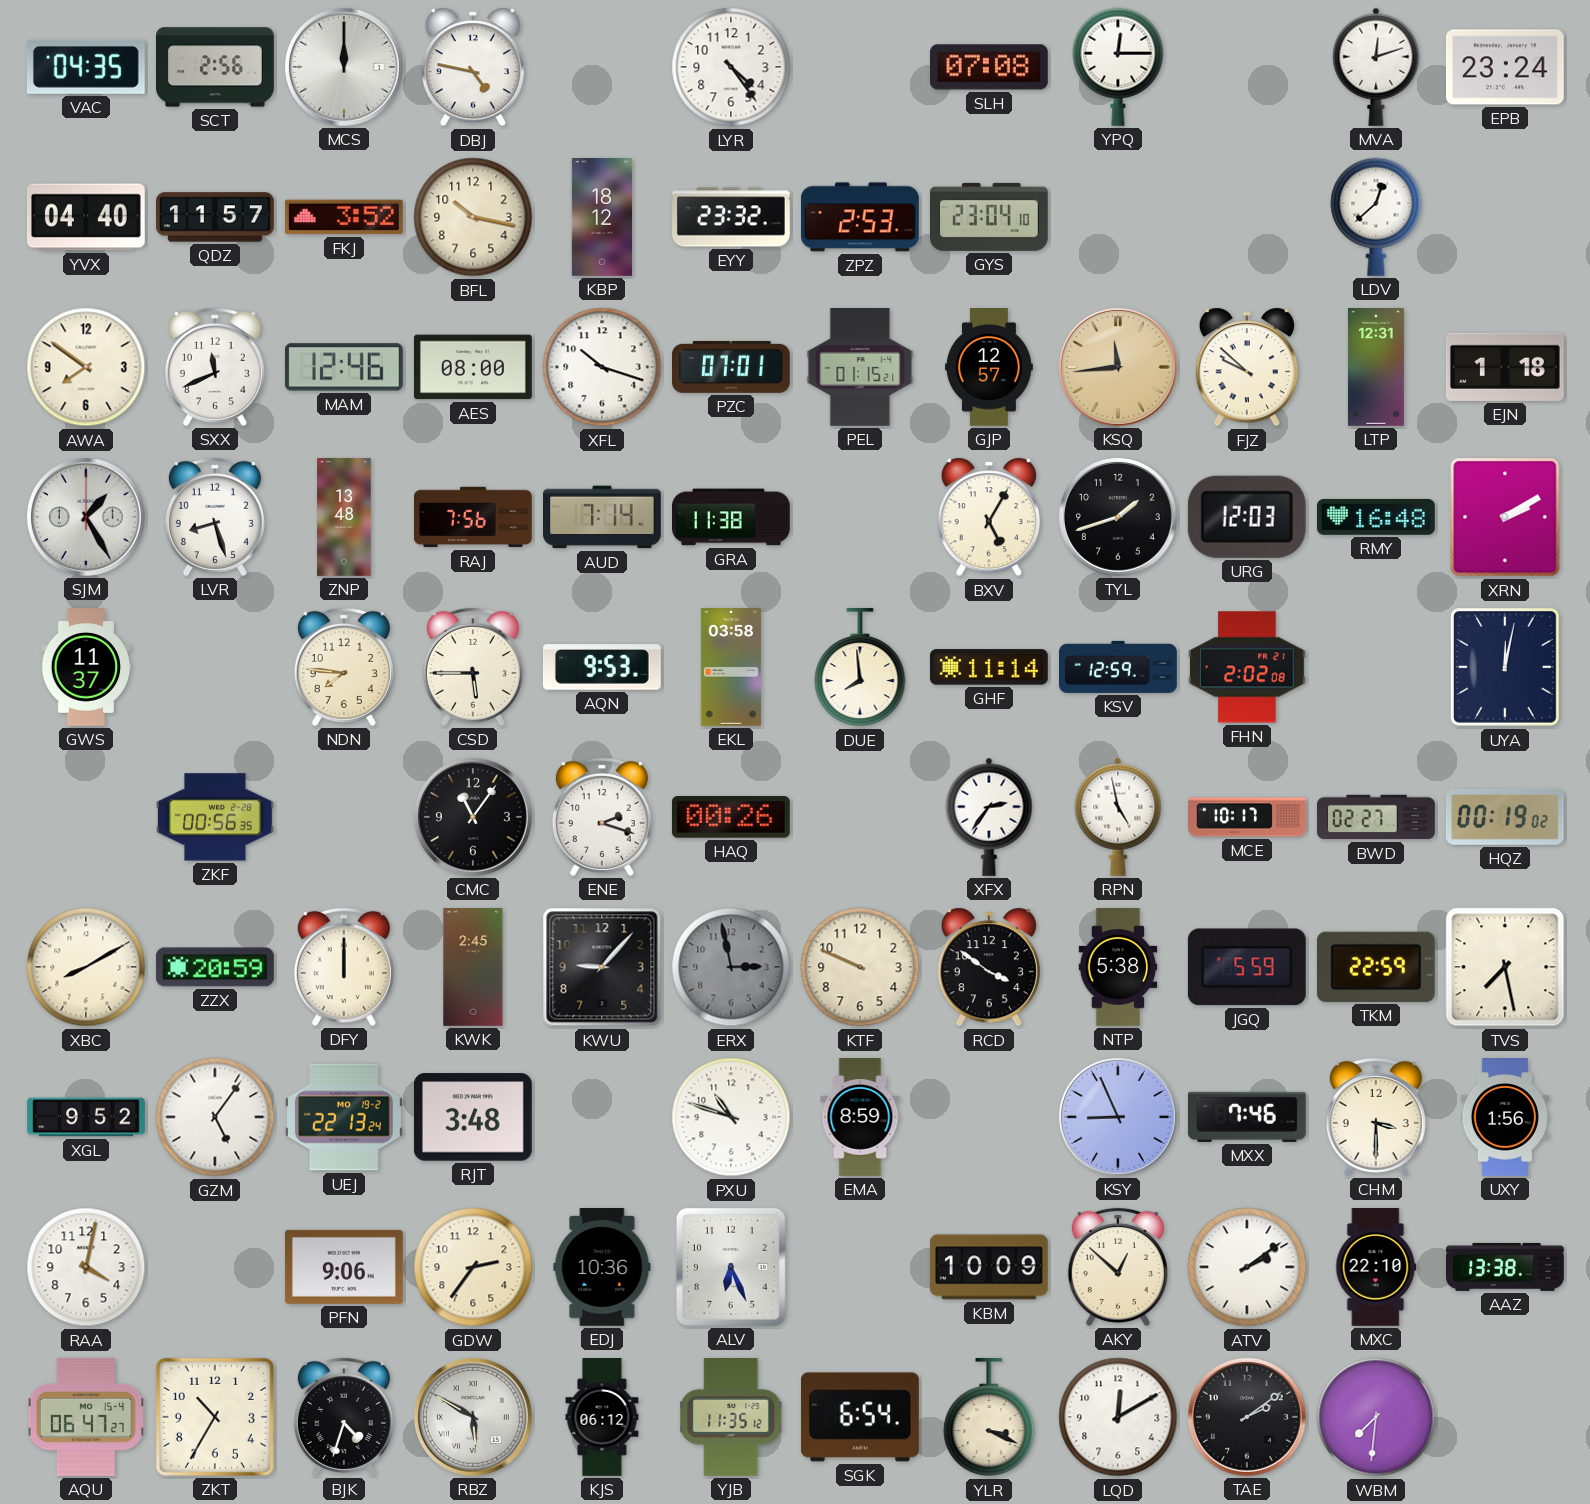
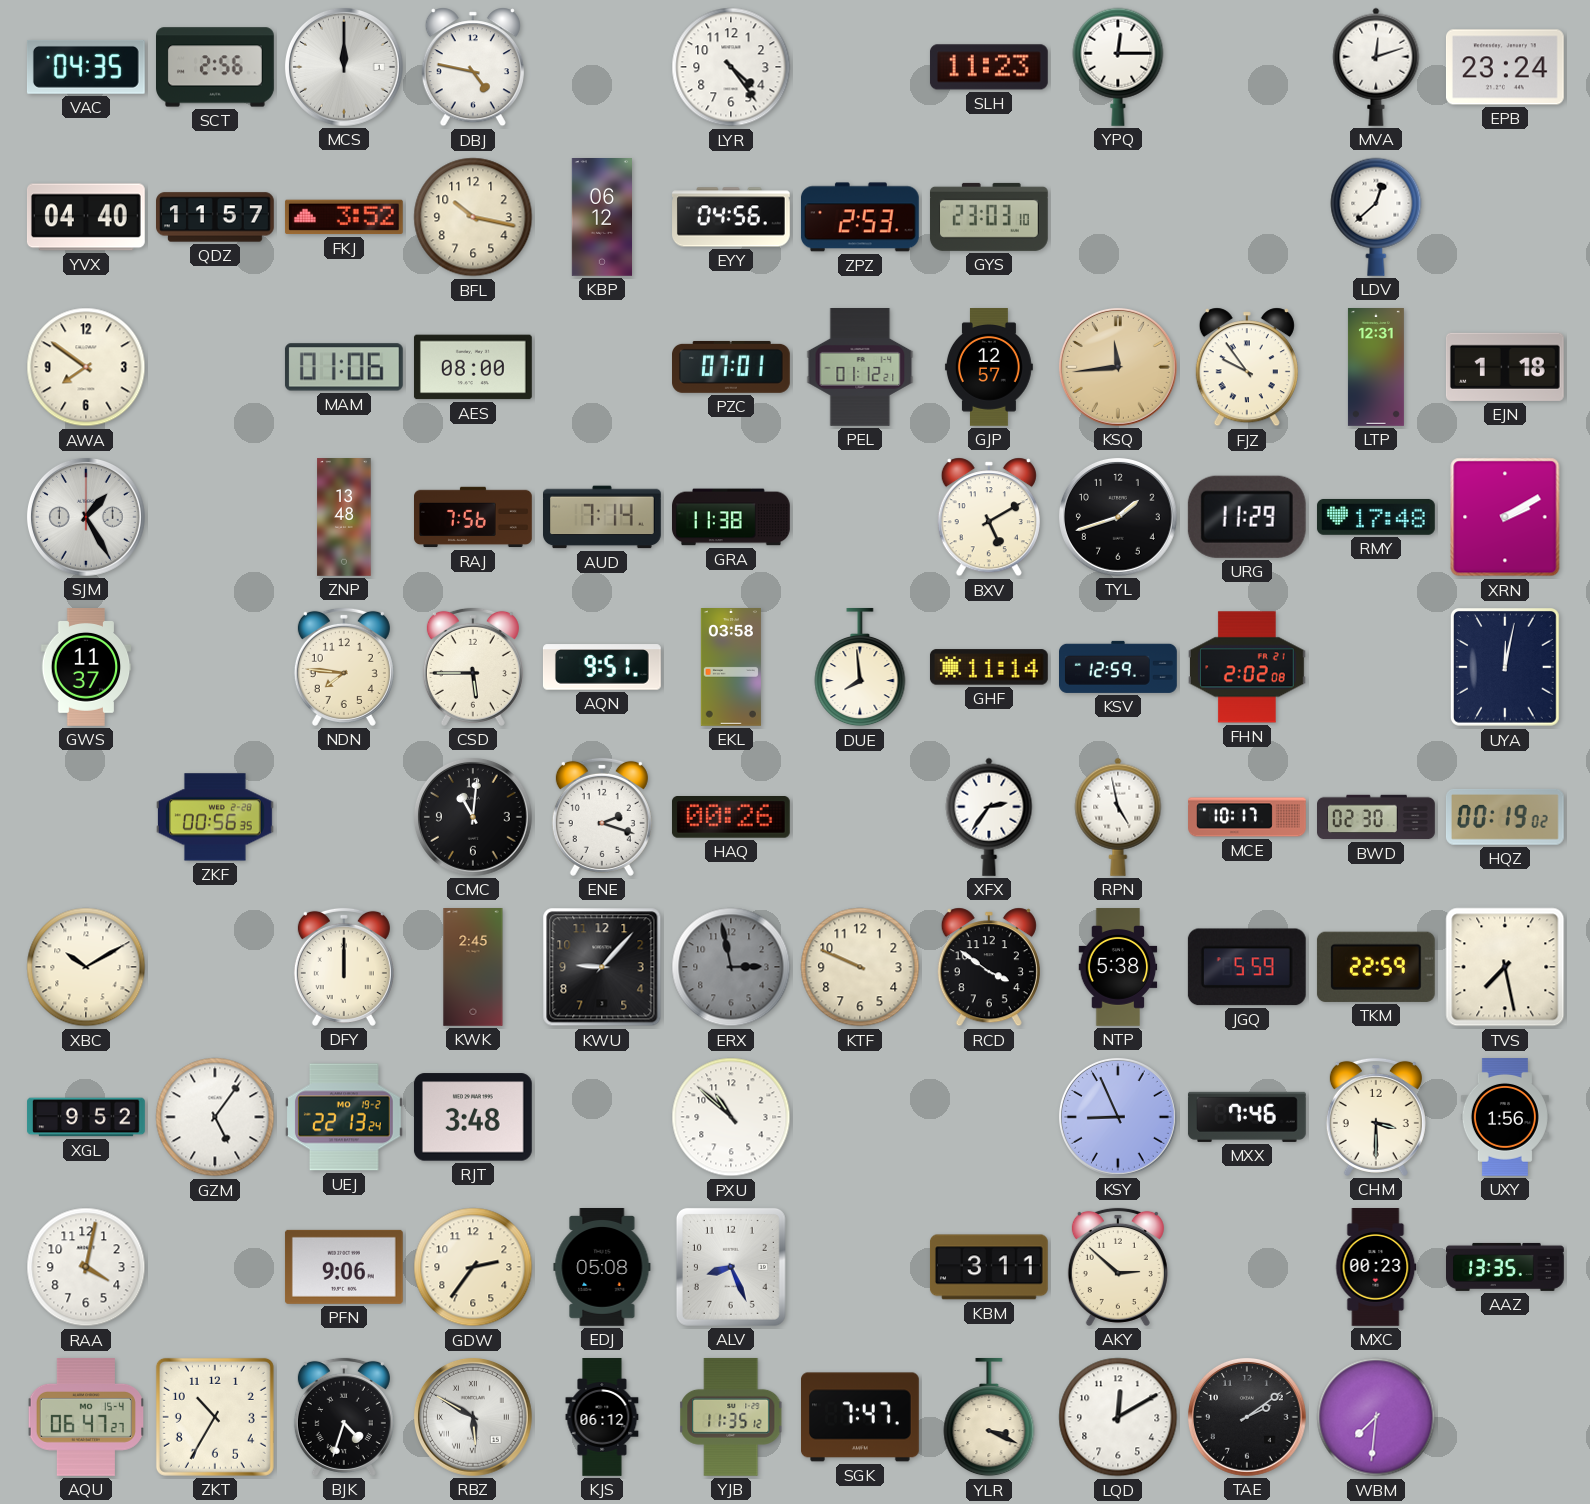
SLH: 07:08 -> 11:23
KBP: 18:12 -> 06:12
EYY: 23:32 -> 04:56
GYS: 23:04 -> 23:03
SXX: 11:41 -> none
MAM: 12:46 -> 01:06
XFL: 10:18 -> none
PEL: 01:15 -> 01:12
FJZ: 9:52 -> 9:54
LVR: 8:27 -> none
BXV: 5:05 -> 5:10
URG: 12:03 -> 11:29
RMY: 16:48 -> 17:48
AQN: 9:53 -> 9:51
CMC: 11:06 -> 11:01
BWD: 02:27 -> 02:30
XBC: 8:10 -> 10:10
ZZX: 20:59 -> none
PXU: 10:48 -> 10:52
EMA: 8:59 -> none
EDJ: 10:36 -> 05:08
ALV: 6:26 -> 8:26
KBM: 10:09 -> 3:11
AKY: 12:52 -> 2:52
ATV: 2:09 -> none
MXC: 22:10 -> 00:23
AAZ: 13:38 -> 13:35
SGK: 6:54 -> 7:47
